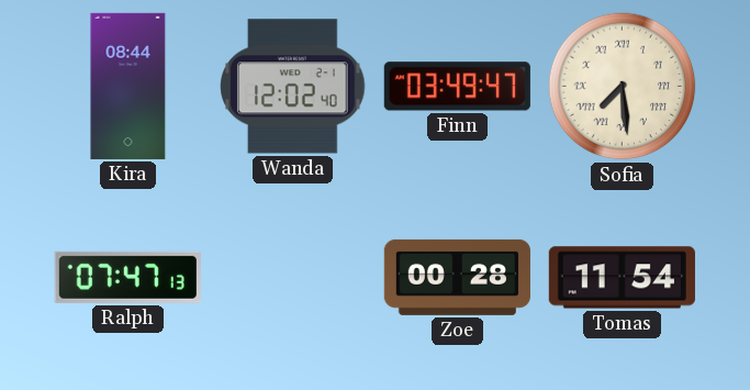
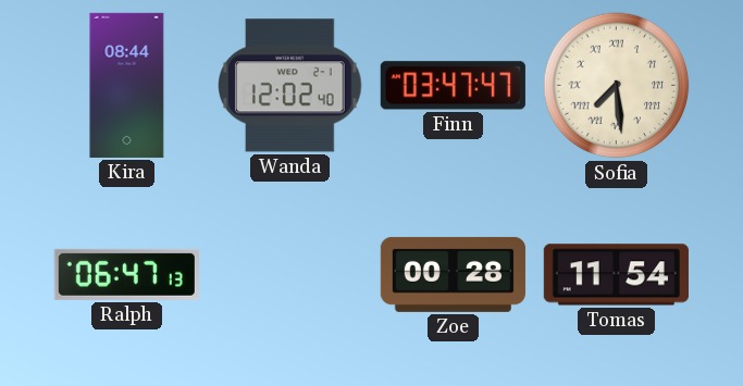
Finn: 03:49 -> 03:47
Ralph: 07:47 -> 06:47
